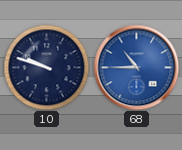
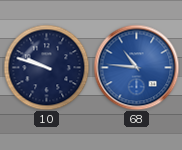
68: 10:45 -> 10:46
